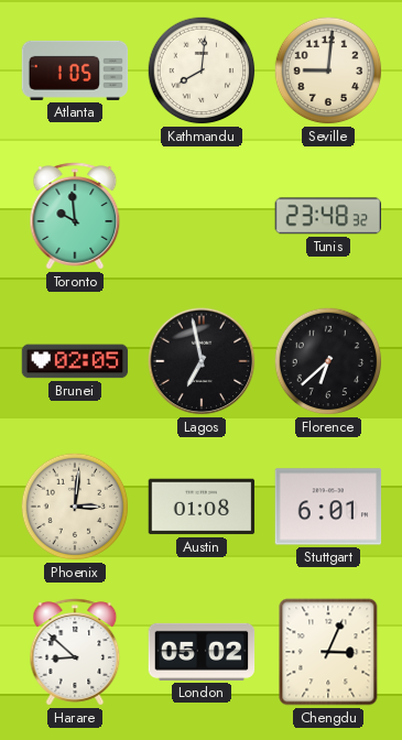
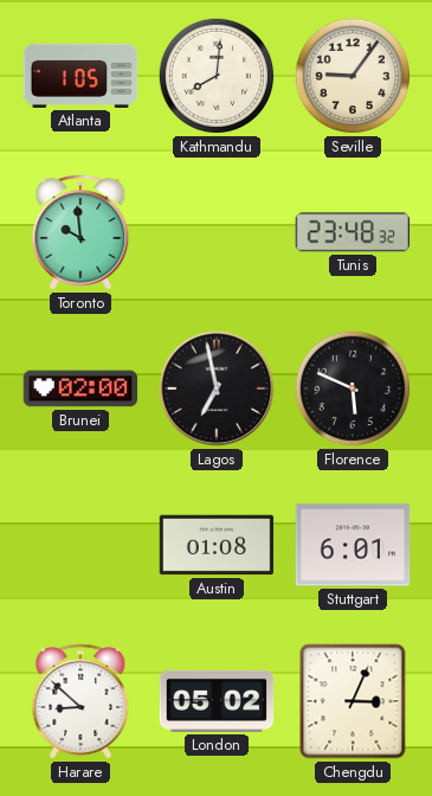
Seville: 9:01 -> 9:06
Brunei: 02:05 -> 02:00
Florence: 6:38 -> 5:49
Phoenix: 3:01 -> none
